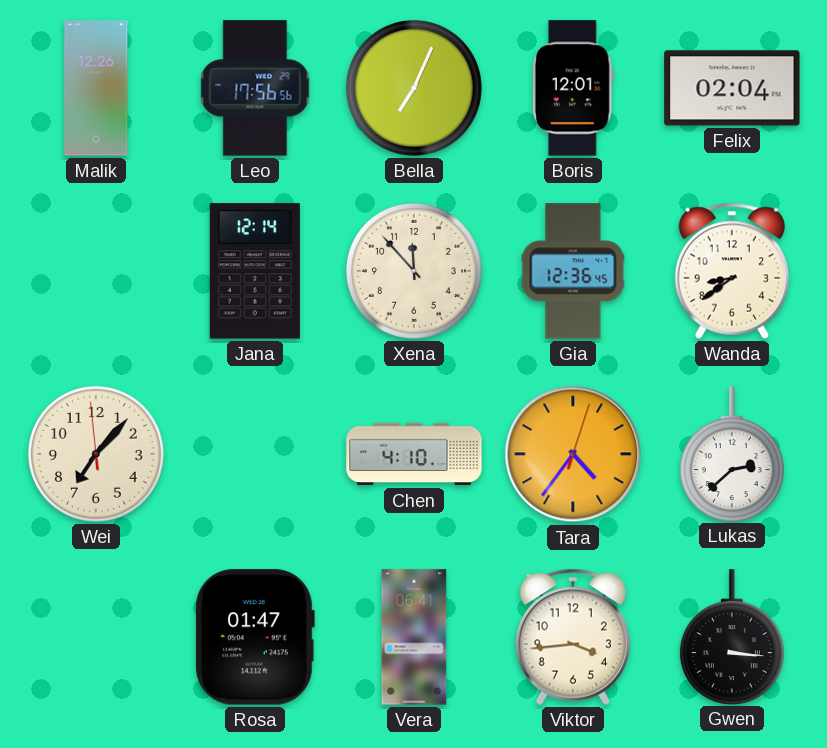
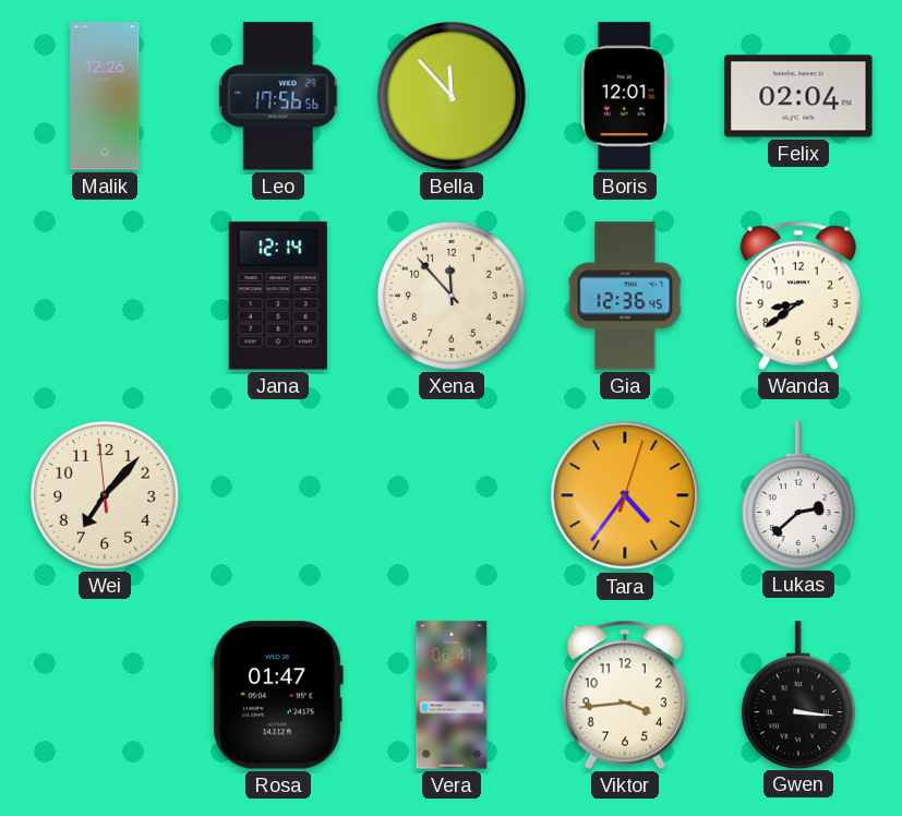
Bella: 7:04 -> 11:53
Chen: 4:10 -> none
